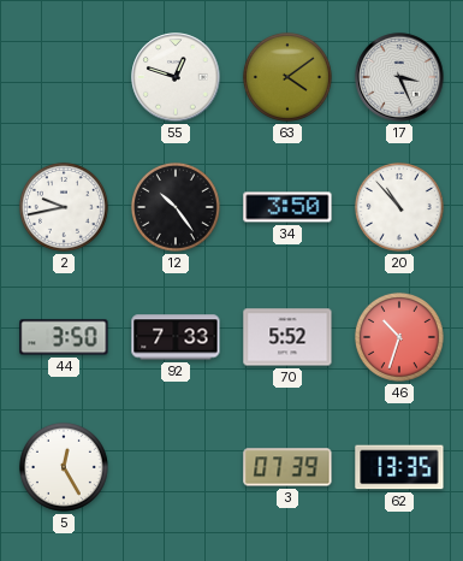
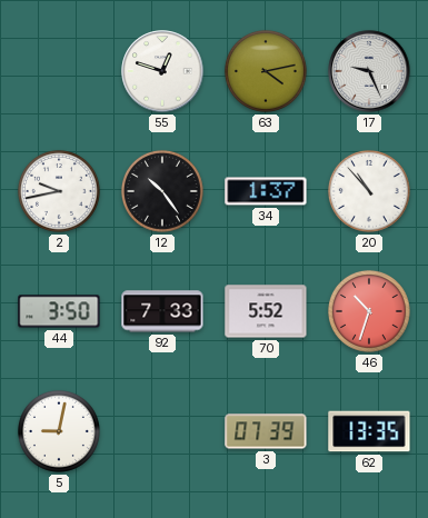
63: 4:09 -> 4:13
17: 3:26 -> 9:26
34: 3:50 -> 1:37
5: 12:25 -> 9:02
